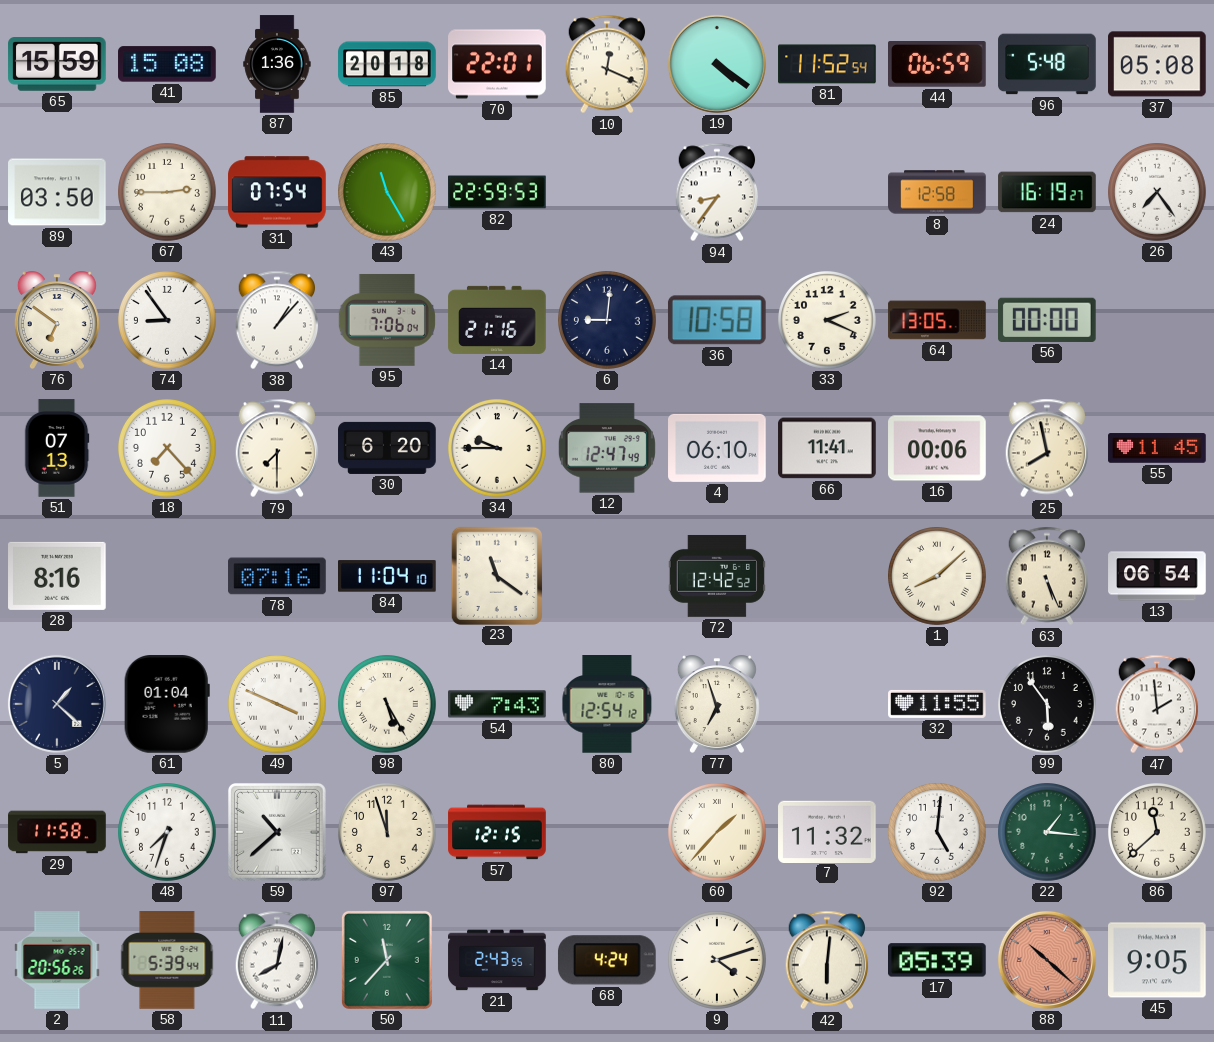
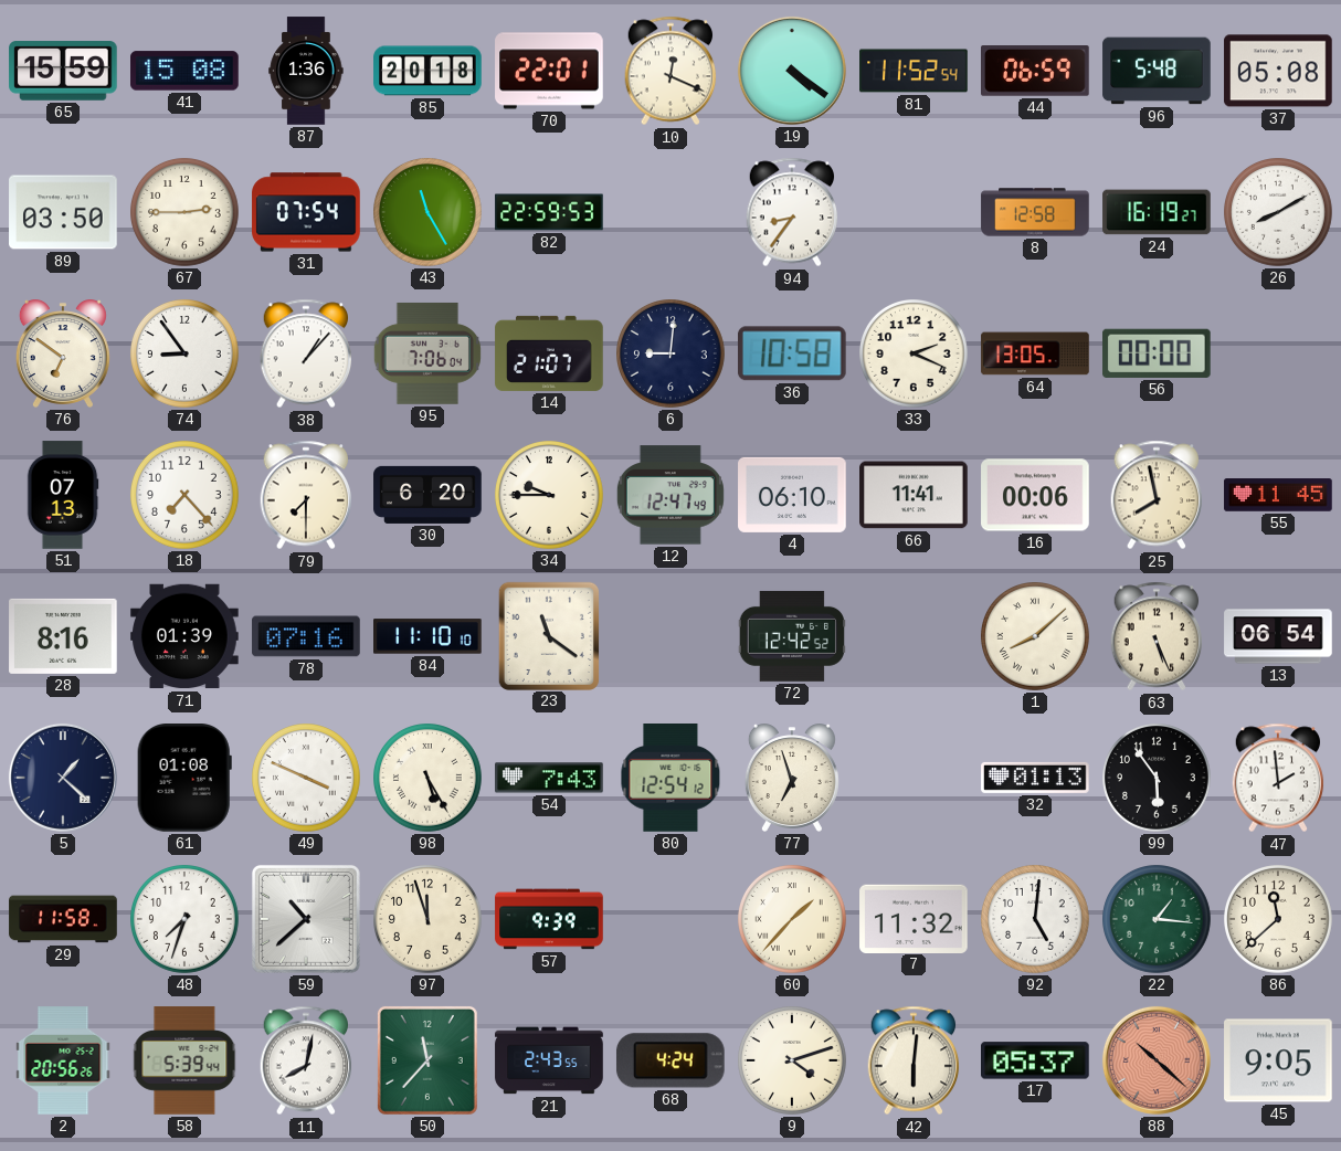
26: 7:24 -> 8:10
14: 21:16 -> 21:07
71: none -> 01:39
84: 11:04 -> 11:10
61: 01:04 -> 01:08
32: 11:55 -> 01:13
57: 12:15 -> 9:39
17: 05:39 -> 05:37
